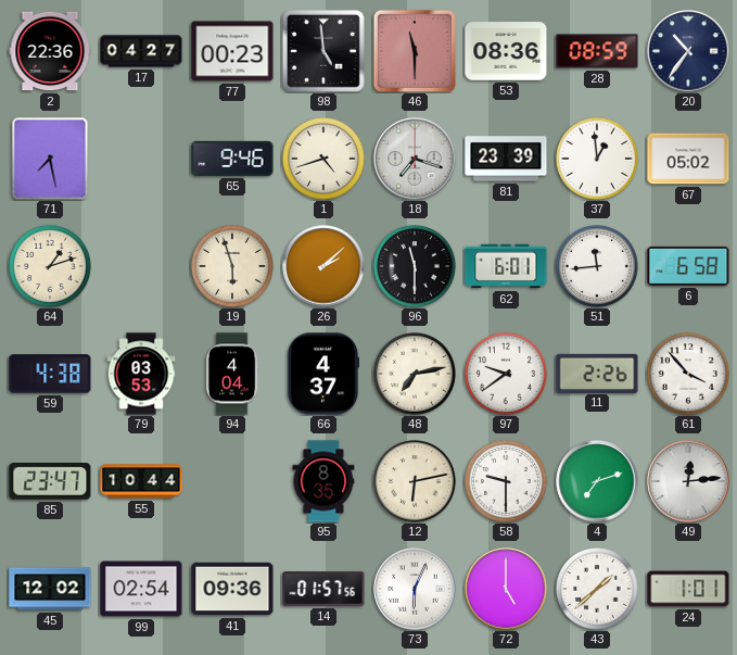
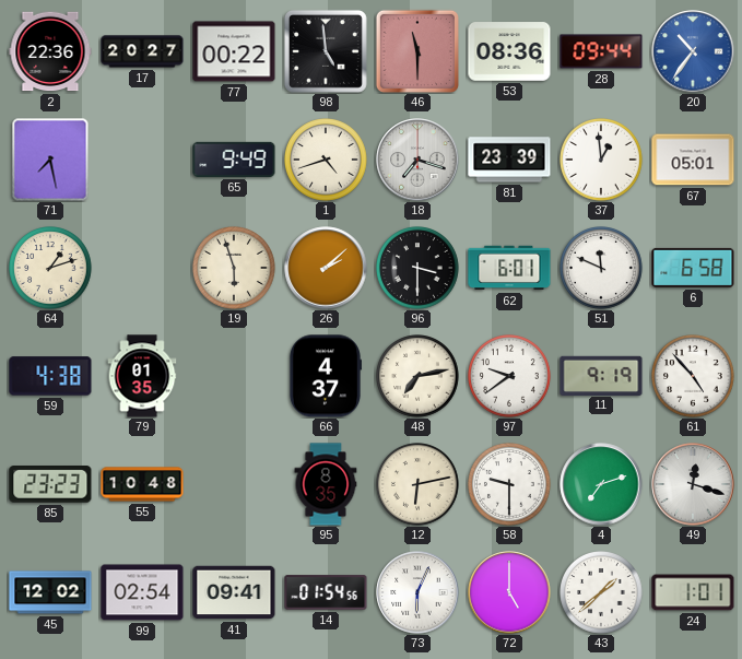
17: 04:27 -> 20:27
77: 00:23 -> 00:22
28: 08:59 -> 09:44
20 dial: navy -> blue
65: 9:46 -> 9:49
67: 05:02 -> 05:01
96: 11:30 -> 3:30
51: 11:44 -> 11:49
79: 03:53 -> 01:35
94: 4:04 -> none
11: 2:26 -> 9:19
61: 3:53 -> 4:53
85: 23:47 -> 23:23
55: 10:44 -> 10:48
49: 12:14 -> 12:18
41: 09:36 -> 09:41
14: 01:57 -> 01:54
